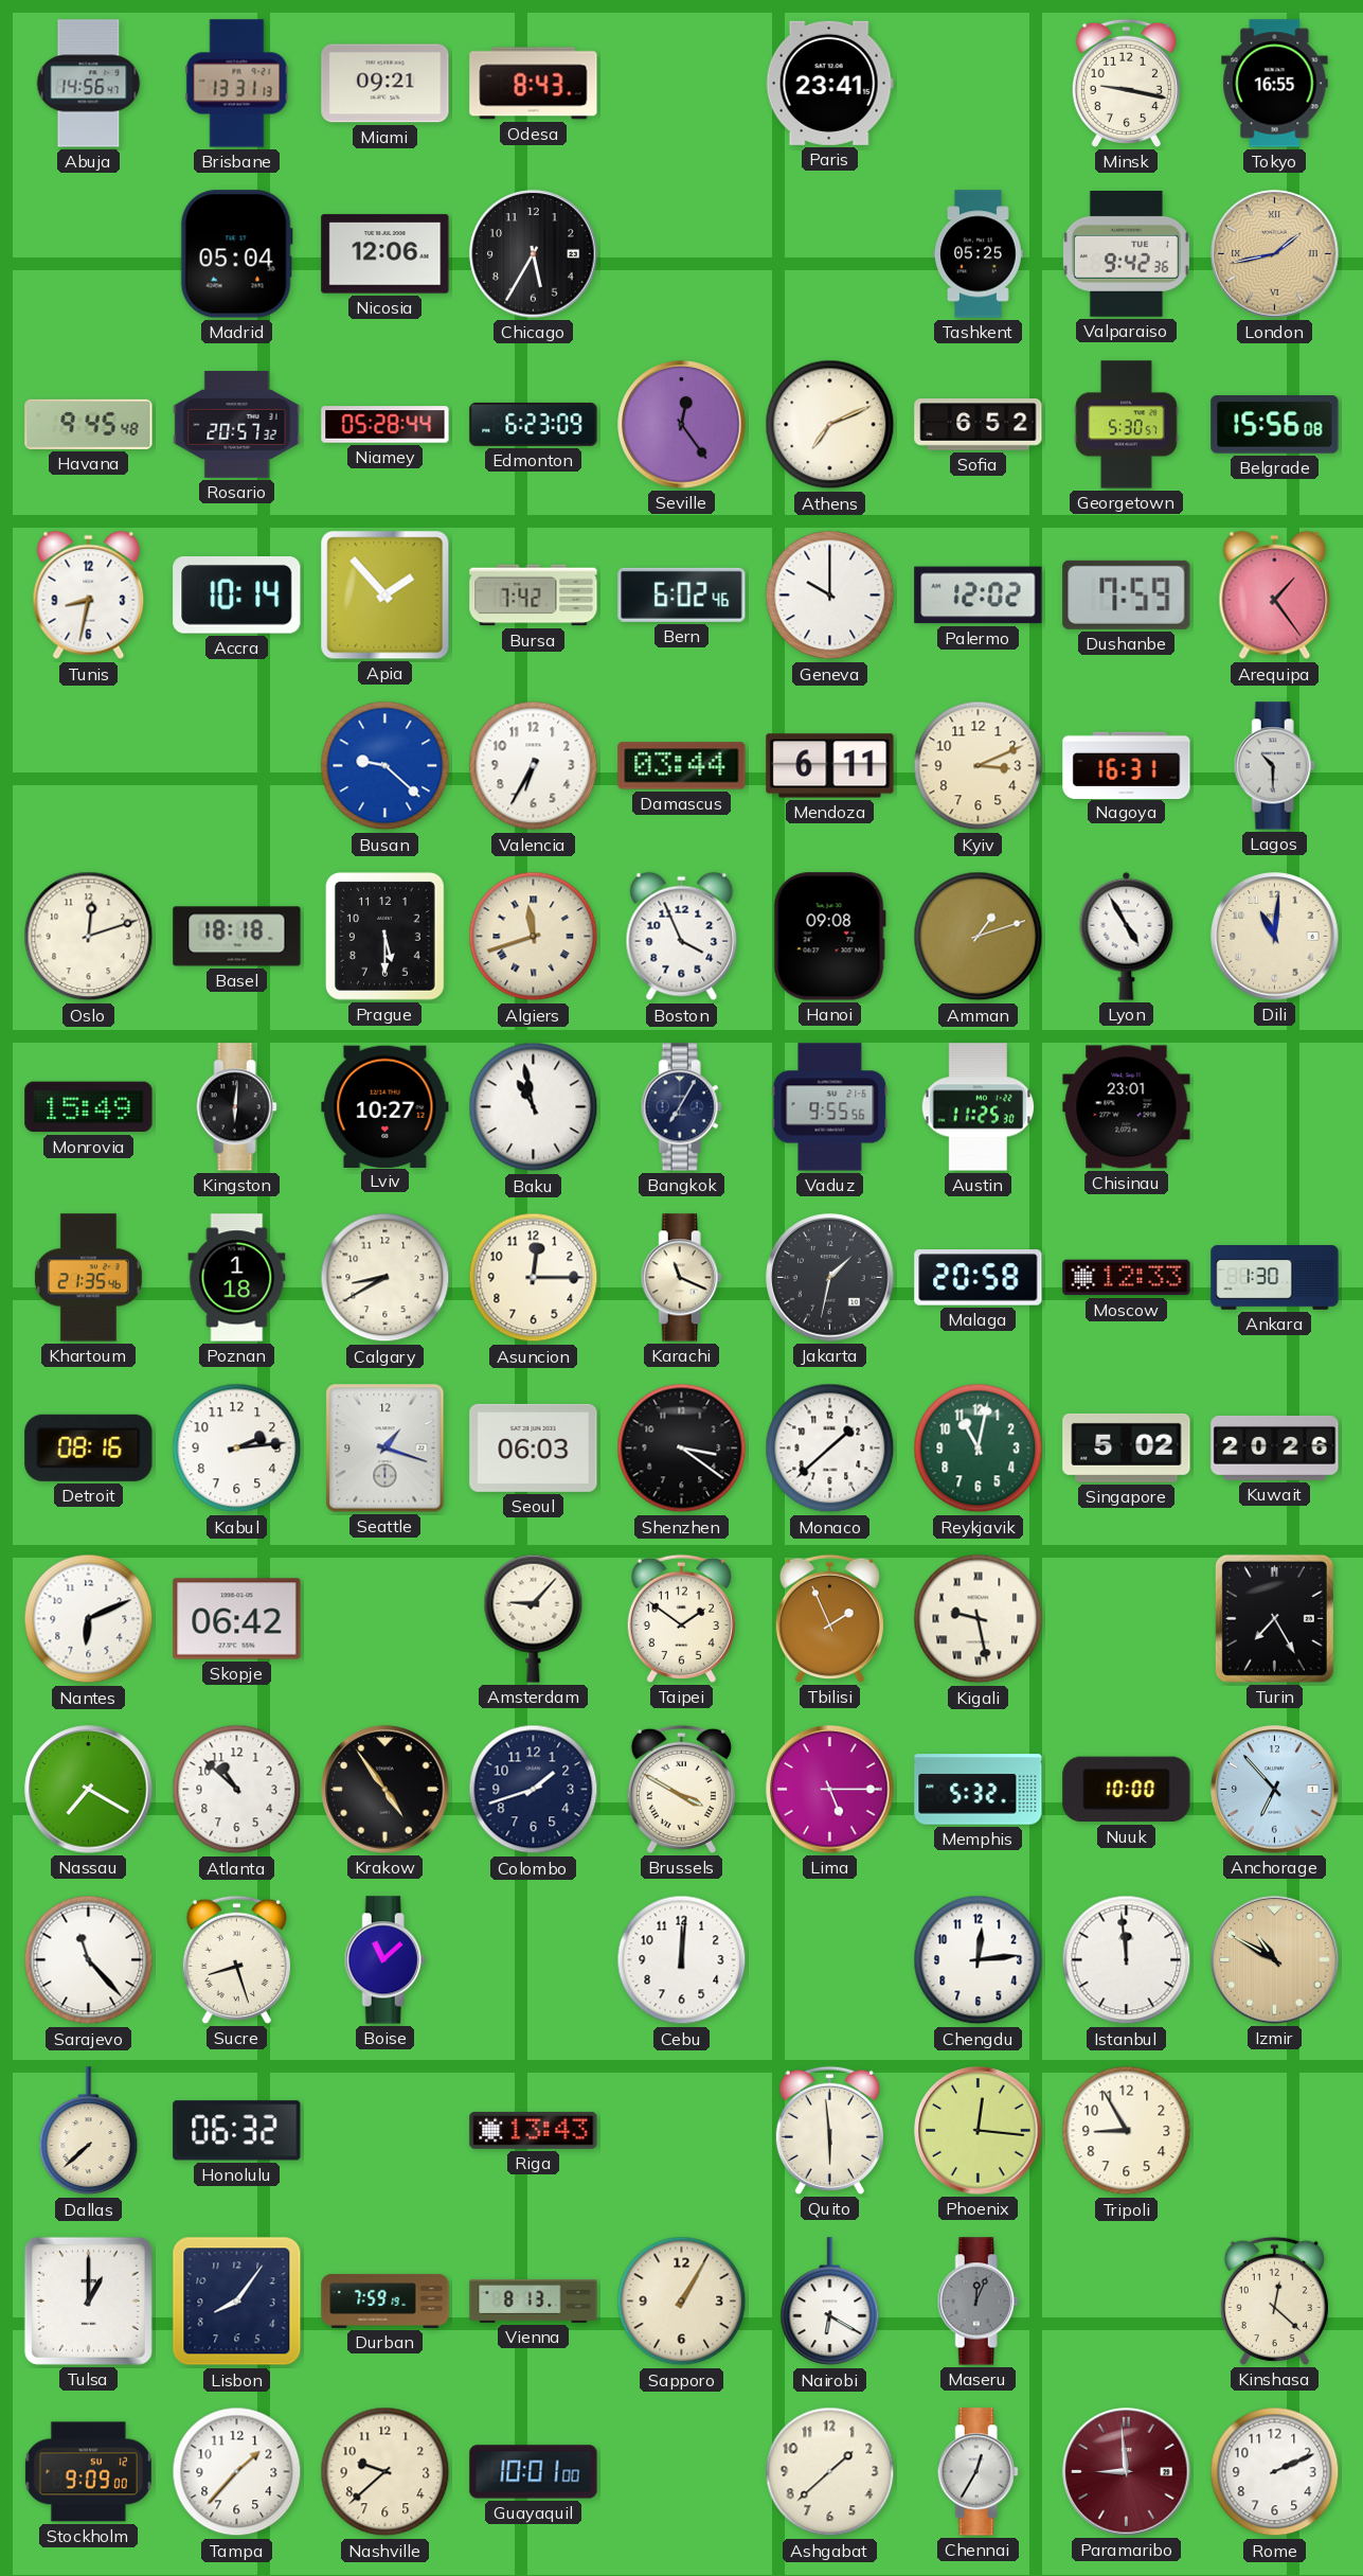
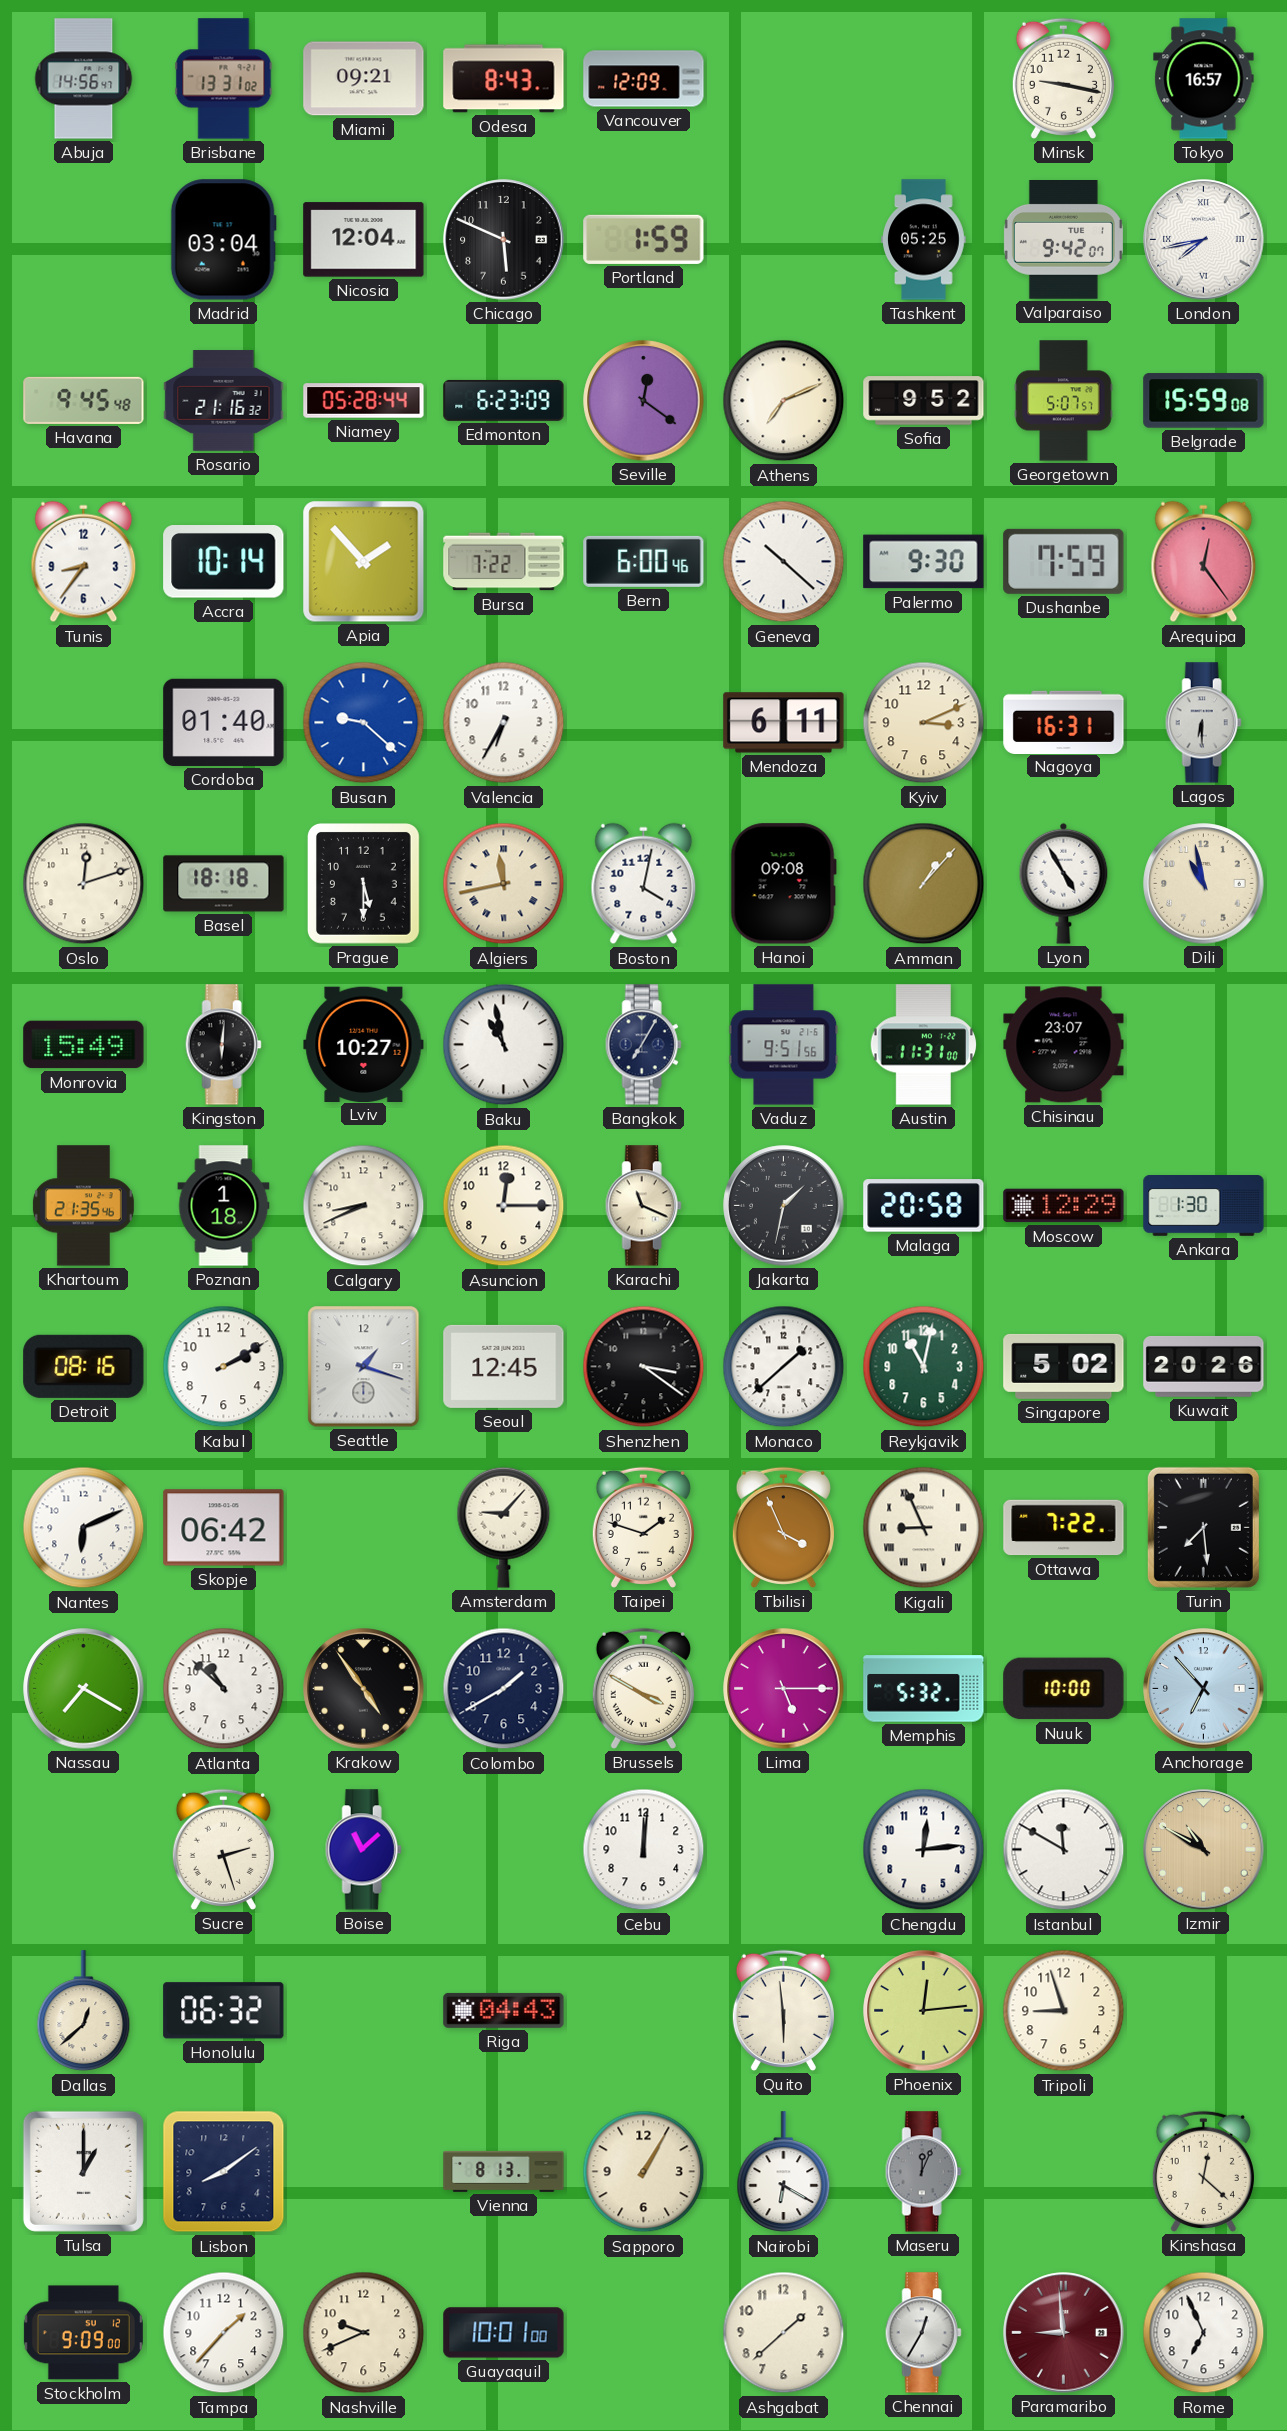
Brisbane: 13:31:13 -> 13:31:02
Vancouver: none -> 12:09
Paris: 23:41 -> none
Tokyo: 16:55 -> 16:57
Madrid: 05:04 -> 03:04
Nicosia: 12:06 -> 12:04
Chicago: 5:35 -> 5:49
Portland: none -> 1:59
Valparaiso: 9:42:36 -> 9:42:07
London: 1:43 -> 7:43
London dial: champagne -> white
Rosario: 20:57 -> 21:16
Seville: 12:24 -> 12:21
Sofia: 6:52 -> 9:52
Georgetown: 5:30 -> 5:07
Belgrade: 15:56 -> 15:59
Tunis: 8:32 -> 8:36
Bursa: 7:42 -> 7:22
Bern: 6:02 -> 6:00
Geneva: 10:00 -> 10:22
Palermo: 12:02 -> 9:30
Arequipa: 1:24 -> 12:24
Cordoba: none -> 01:40
Damascus: 03:44 -> none
Lagos: 10:30 -> 6:30
Algiers: 11:42 -> 11:43
Boston: 3:56 -> 4:02
Amman: 1:12 -> 1:07
Dili: 11:01 -> 10:58
Vaduz: 9:55 -> 9:51
Austin: 11:25 -> 11:31
Chisinau: 23:01 -> 23:07
Calgary: 8:40 -> 8:41
Moscow: 12:33 -> 12:29
Kabul: 2:14 -> 2:10
Seoul: 06:03 -> 12:45
Taipei: 1:51 -> 1:48
Tbilisi: 1:56 -> 3:56
Kigali: 9:28 -> 8:56
Ottawa: none -> 7:22
Turin: 7:25 -> 7:29
Colombo: 1:42 -> 1:40
Sarajevo: 11:23 -> none
Sucre: 8:27 -> 2:27
Istanbul: 11:59 -> 11:50
Dallas: 7:38 -> 12:38
Riga: 13:43 -> 04:43
Phoenix: 12:16 -> 12:14
Tripoli: 8:55 -> 8:57
Lisbon: 8:06 -> 8:09
Durban: 7:59 -> none
Nashville: 9:38 -> 9:41
Rome: 2:11 -> 6:56
